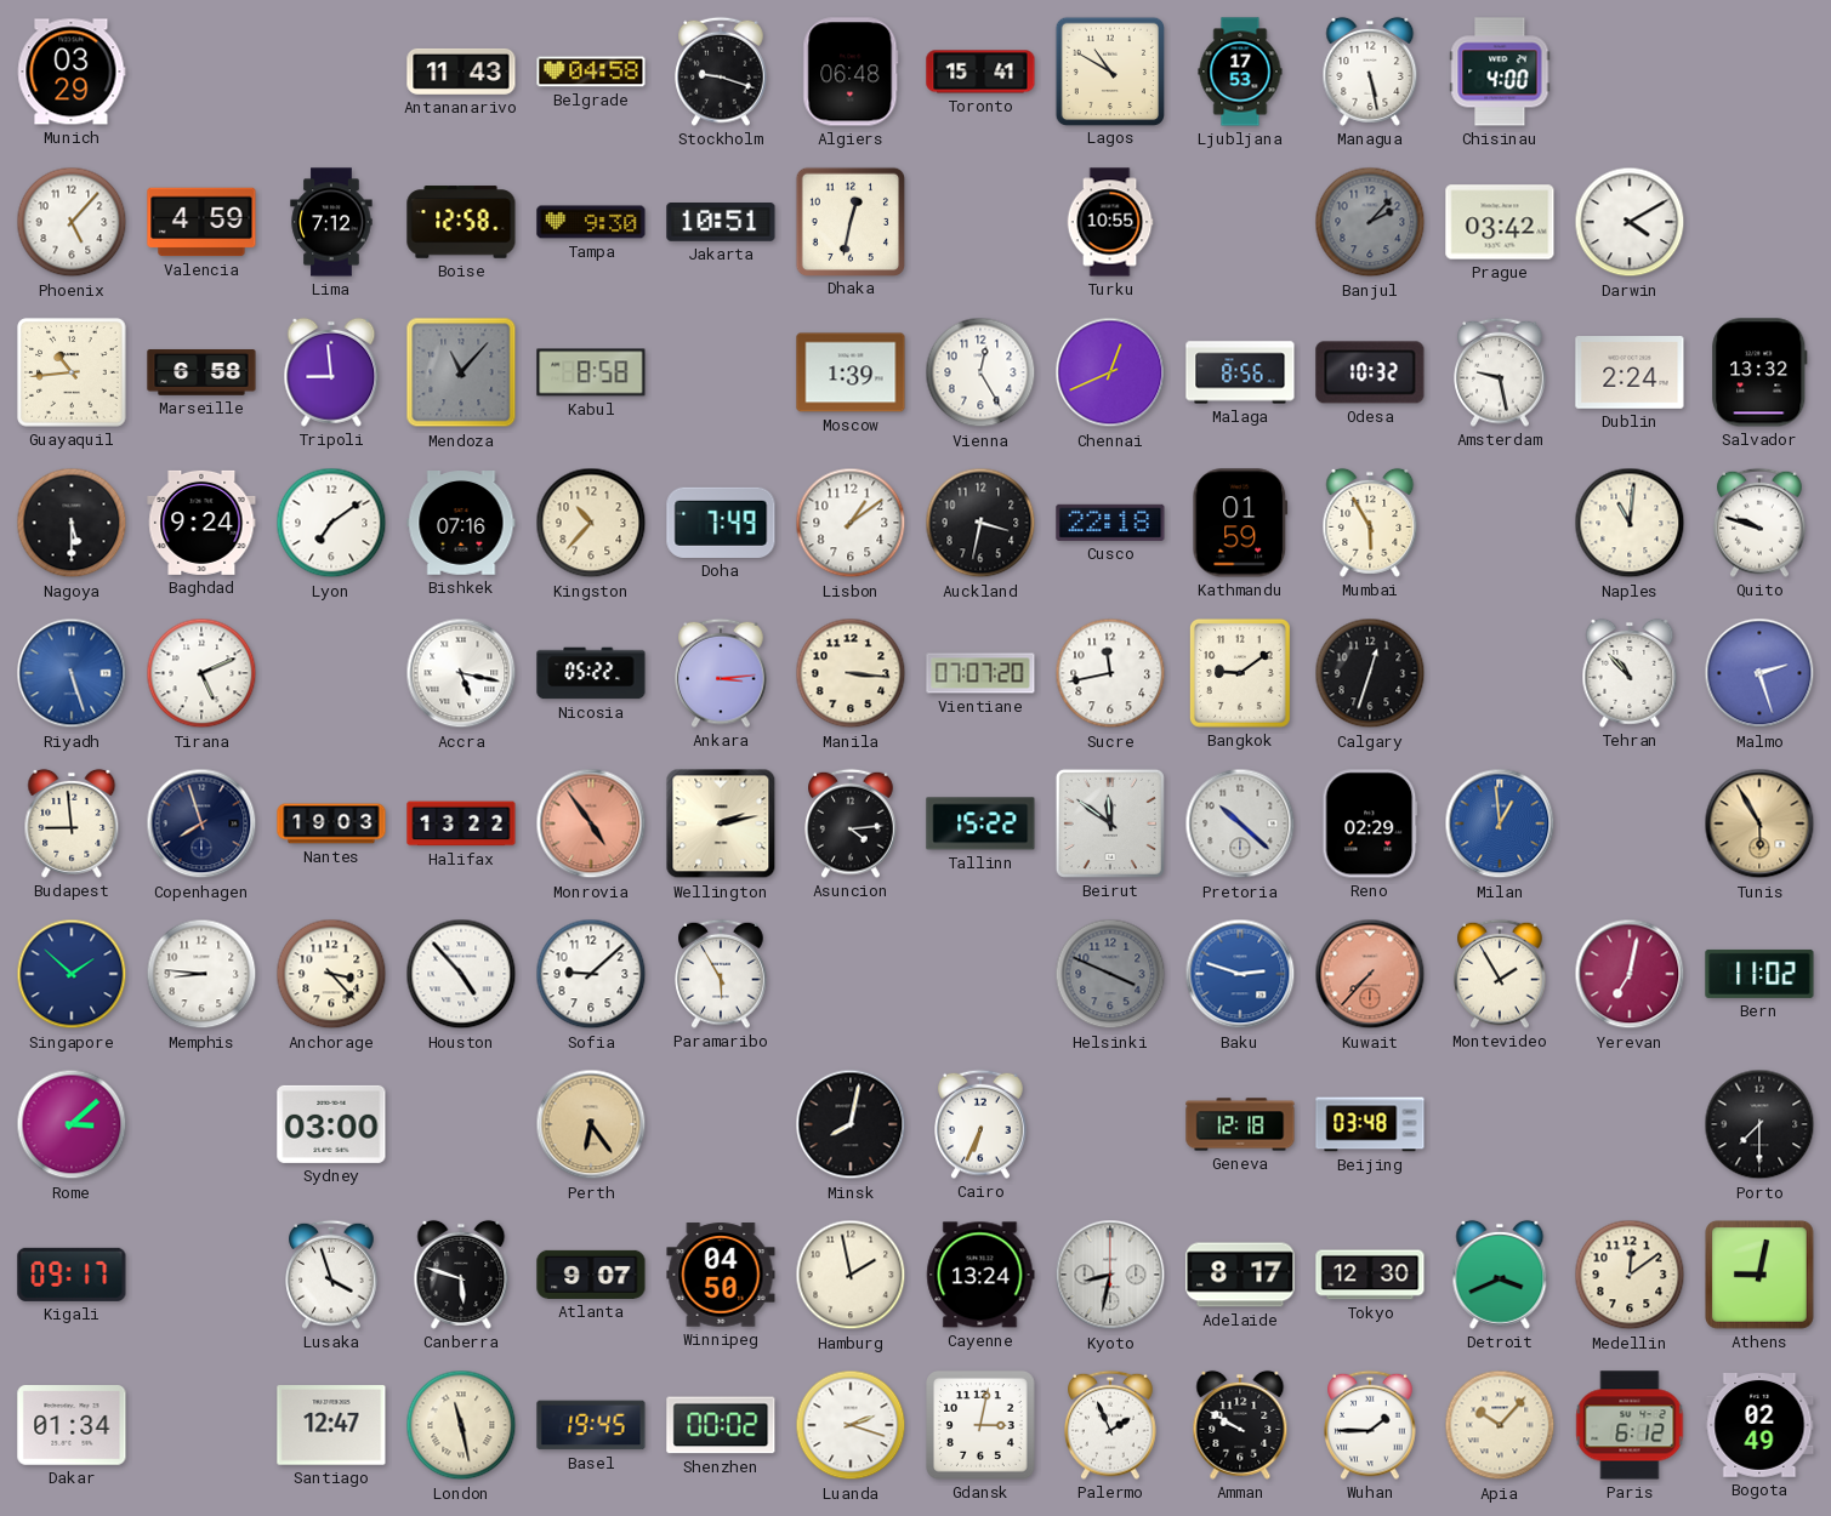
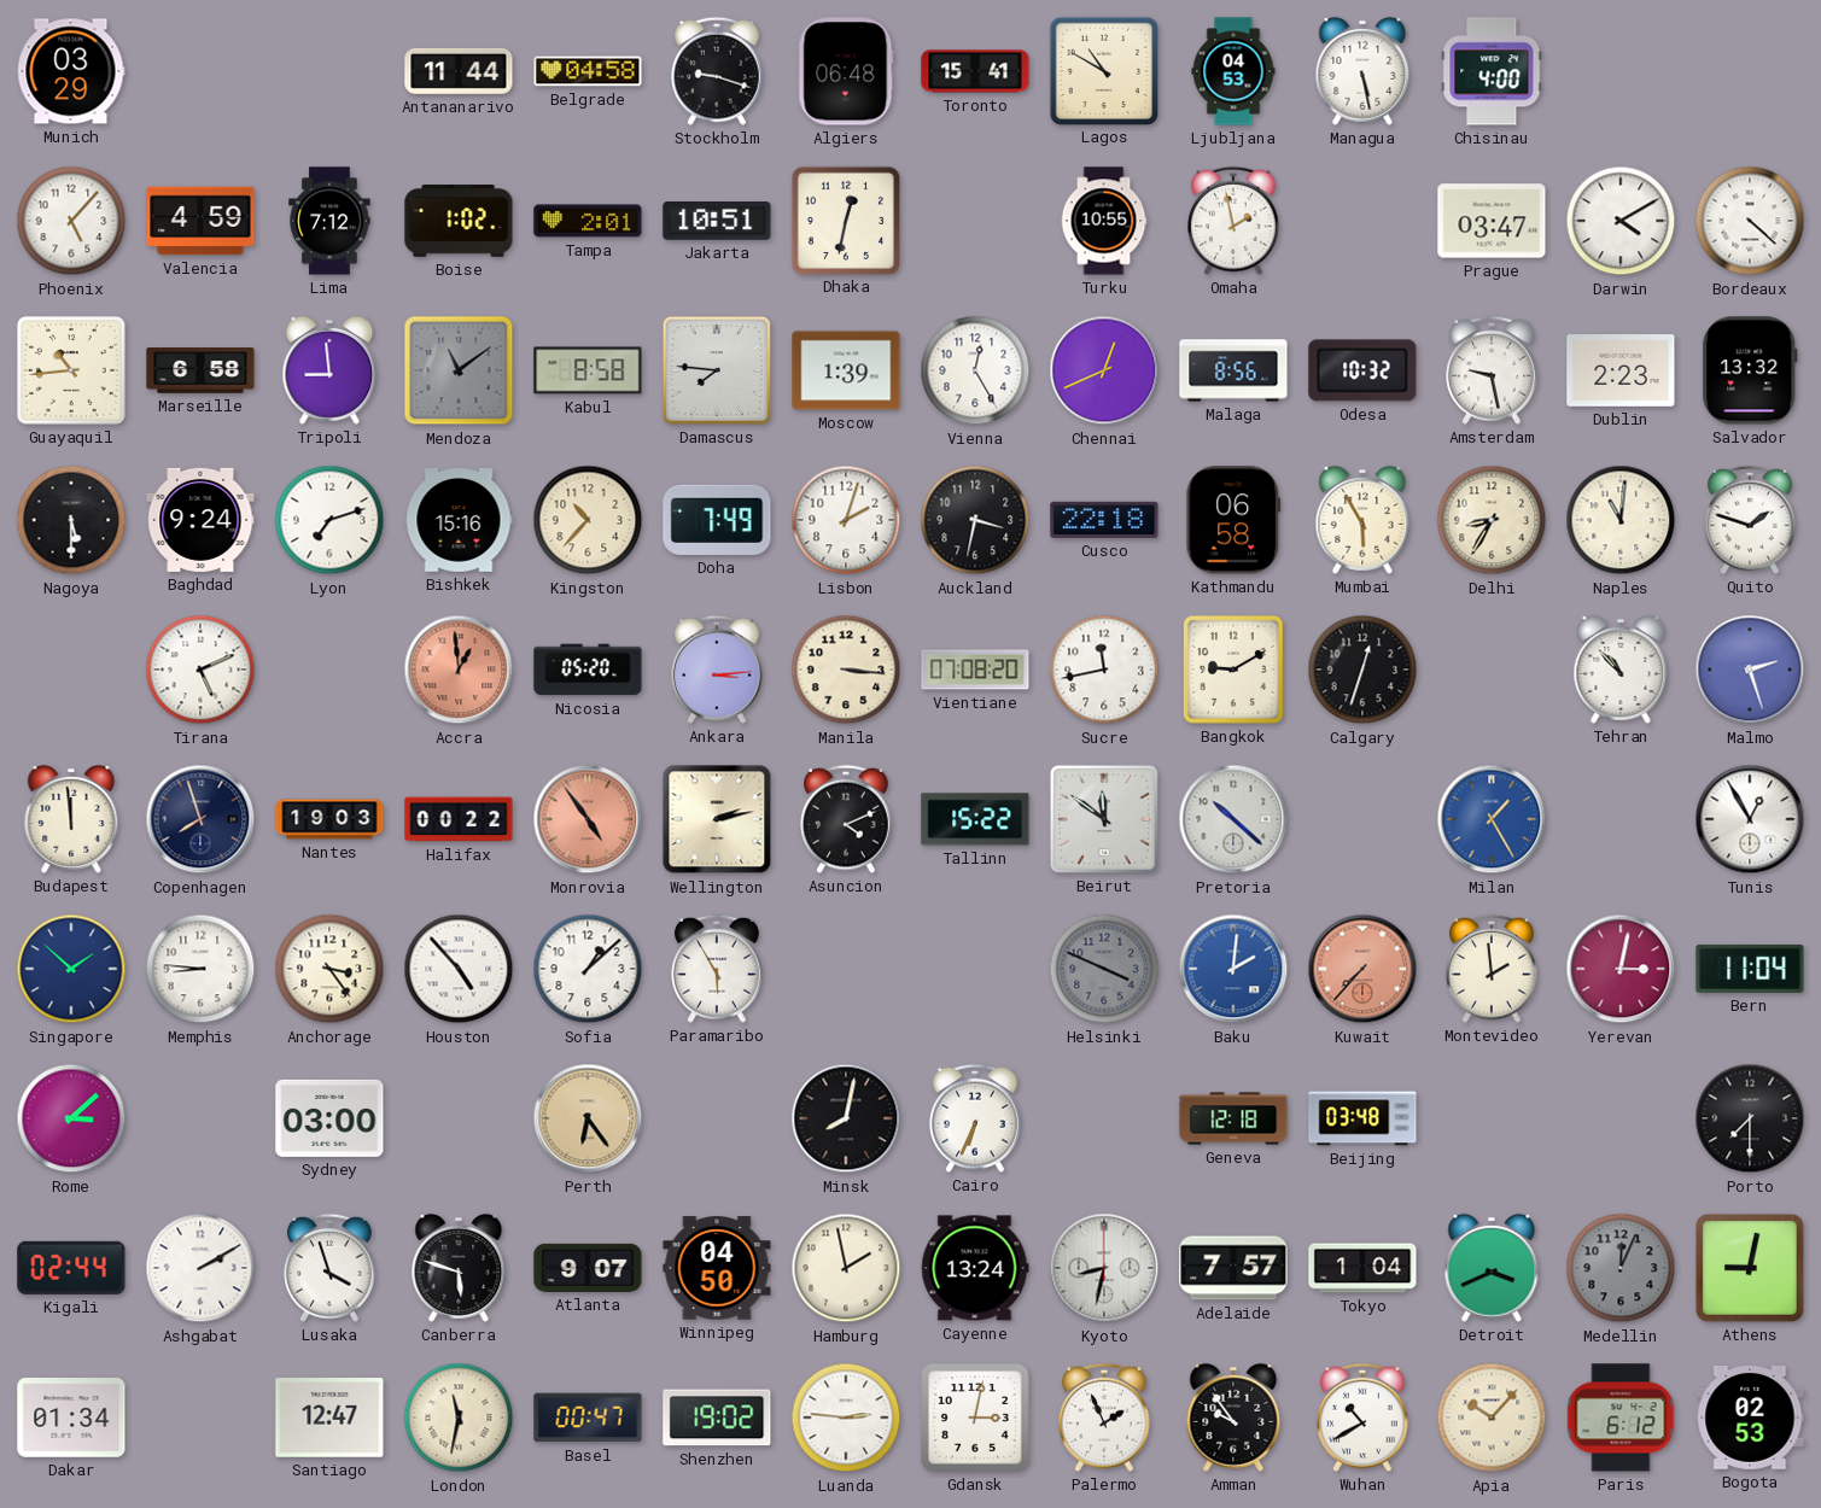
Antananarivo: 11:43 -> 11:44
Ljubljana: 17:53 -> 04:53
Boise: 12:58 -> 1:02
Tampa: 9:30 -> 2:01
Omaha: none -> 1:58
Banjul: 2:07 -> none
Prague: 03:42 -> 03:47
Bordeaux: none -> 4:22
Mendoza: 11:07 -> 11:09
Damascus: none -> 7:46
Dublin: 2:24 -> 2:23
Lyon: 7:09 -> 7:12
Bishkek: 07:16 -> 15:16
Lisbon: 1:09 -> 2:03
Kathmandu: 01:59 -> 06:58
Delhi: none -> 8:35
Quito: 9:48 -> 1:48
Riyadh: 5:27 -> none
Accra: 5:17 -> 12:59
Accra dial: white -> salmon
Nicosia: 05:22 -> 05:20
Vientiane: 07:07 -> 07:08
Bangkok: 9:09 -> 9:10
Budapest: 8:59 -> 11:59
Halifax: 13:22 -> 00:22
Asuncion: 4:14 -> 4:11
Reno: 02:29 -> none
Milan: 12:59 -> 1:25
Tunis: 5:55 -> 12:55
Tunis dial: champagne -> white
Anchorage: 3:23 -> 3:24
Sofia: 9:08 -> 1:08
Baku: 2:48 -> 2:01
Montevideo: 1:55 -> 1:59
Yerevan: 7:02 -> 3:02
Bern: 11:02 -> 11:04
Kigali: 09:17 -> 02:44
Ashgabat: none -> 2:10
Adelaide: 8:17 -> 7:57
Tokyo: 12:30 -> 1:04
Medellin: 12:09 -> 12:04
Medellin dial: cream -> grey
London: 11:28 -> 11:32
Basel: 19:45 -> 00:47
Shenzhen: 00:02 -> 19:02
Luanda: 2:18 -> 2:46
Amman: 9:50 -> 9:54
Wuhan: 1:45 -> 10:40
Bogota: 02:49 -> 02:53
